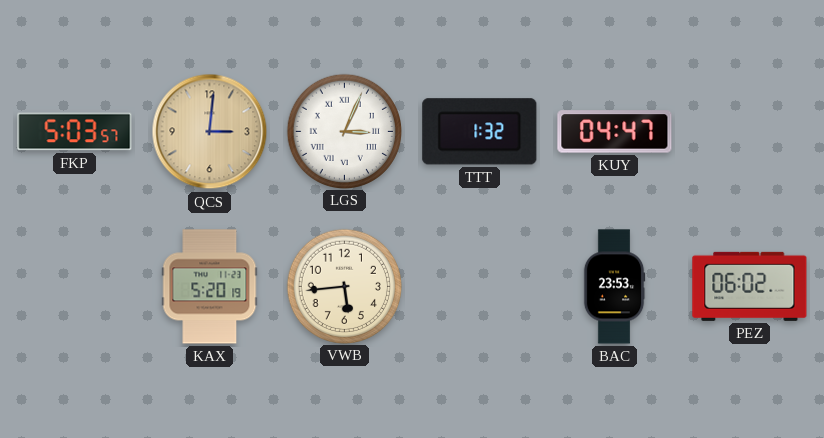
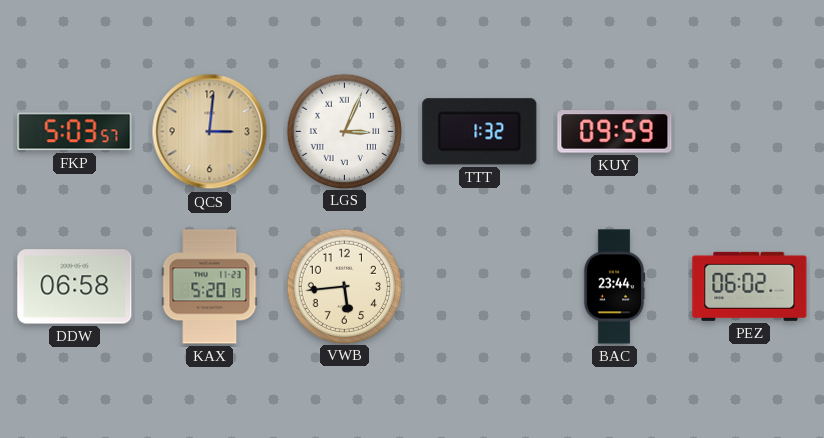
KUY: 04:47 -> 09:59
DDW: none -> 06:58
BAC: 23:53 -> 23:44
